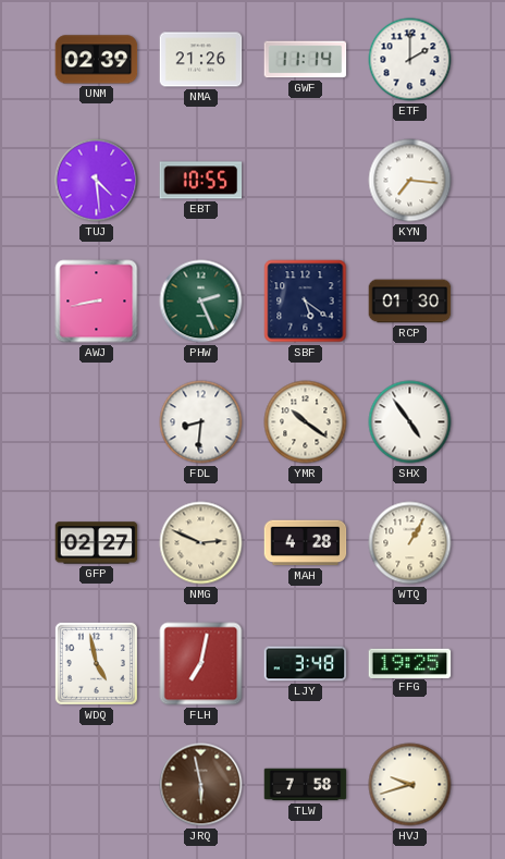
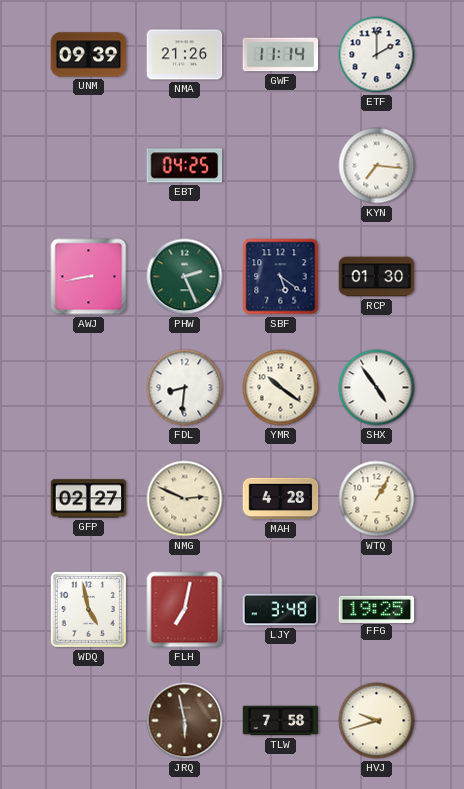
UNM: 02:39 -> 09:39
TUJ: 4:29 -> none
EBT: 10:55 -> 04:25
